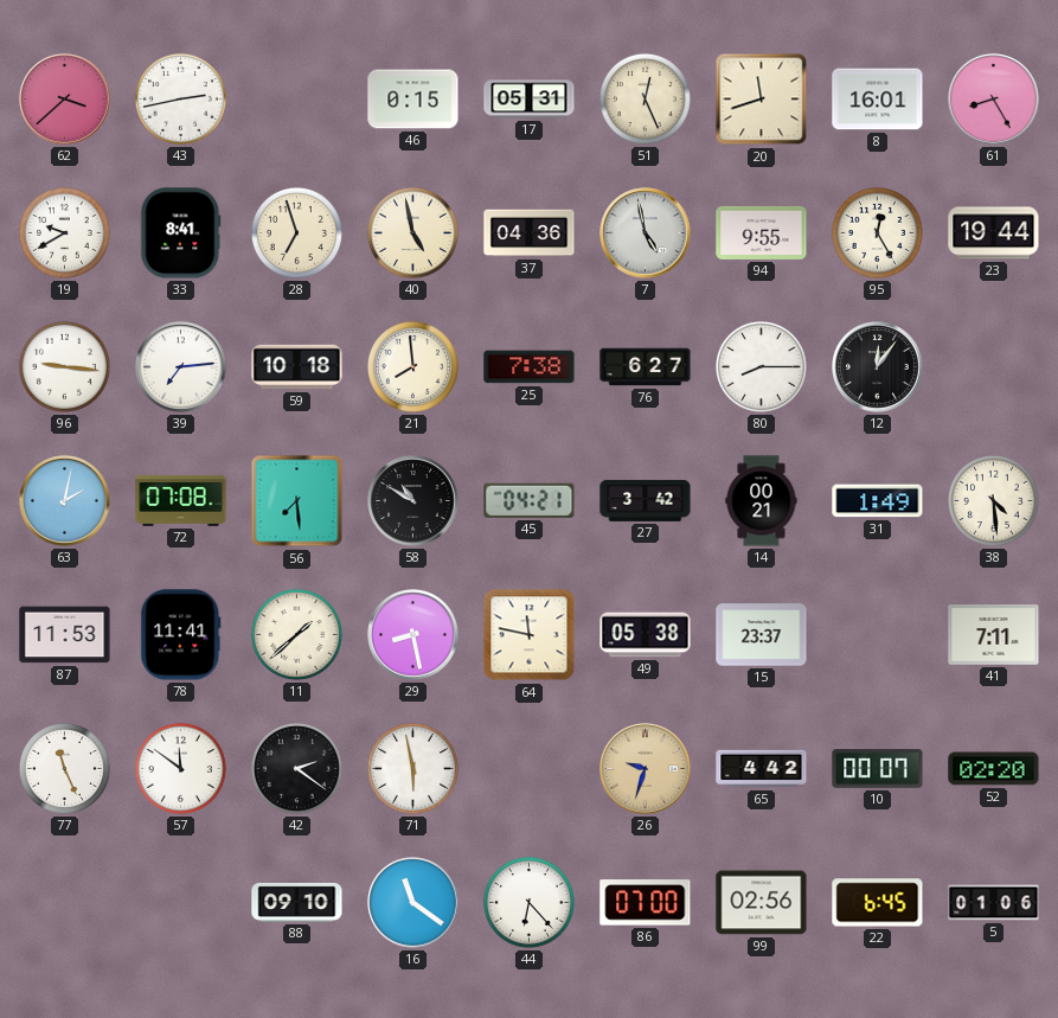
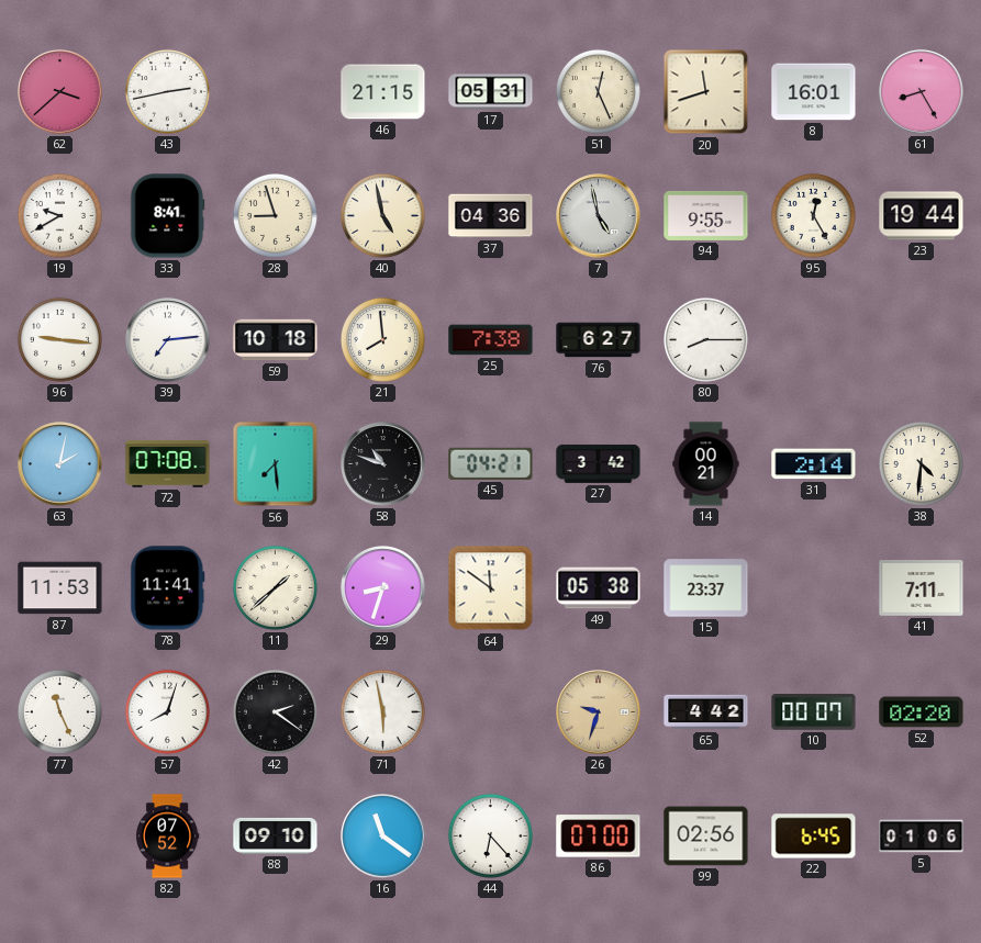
46: 0:15 -> 21:15
28: 6:57 -> 8:57
12: 12:06 -> none
58: 10:50 -> 10:48
31: 1:49 -> 2:14
38: 4:29 -> 4:31
29: 8:28 -> 8:33
64: 11:47 -> 11:51
57: 11:51 -> 8:03
82: none -> 07:52
